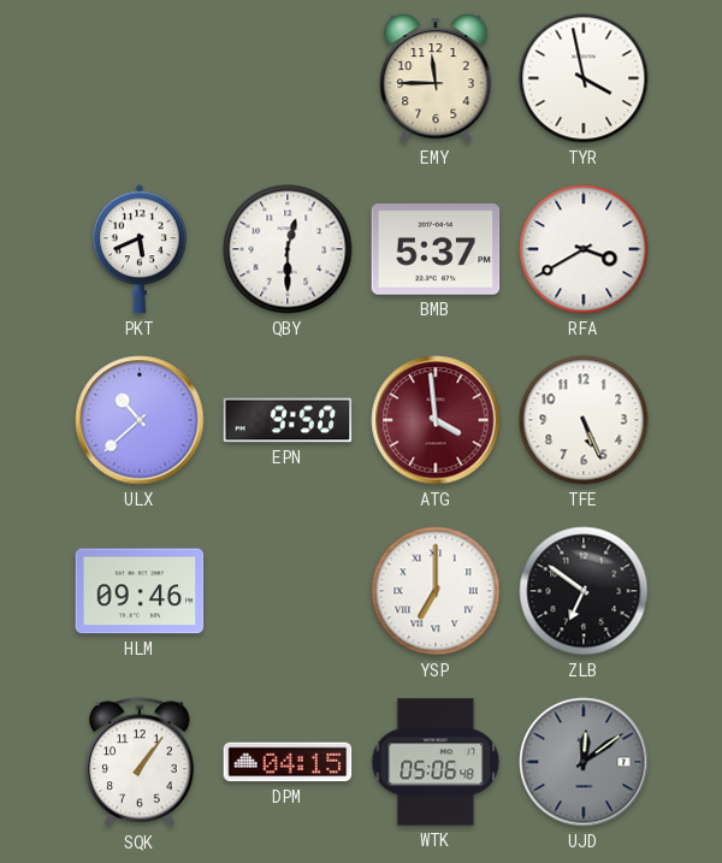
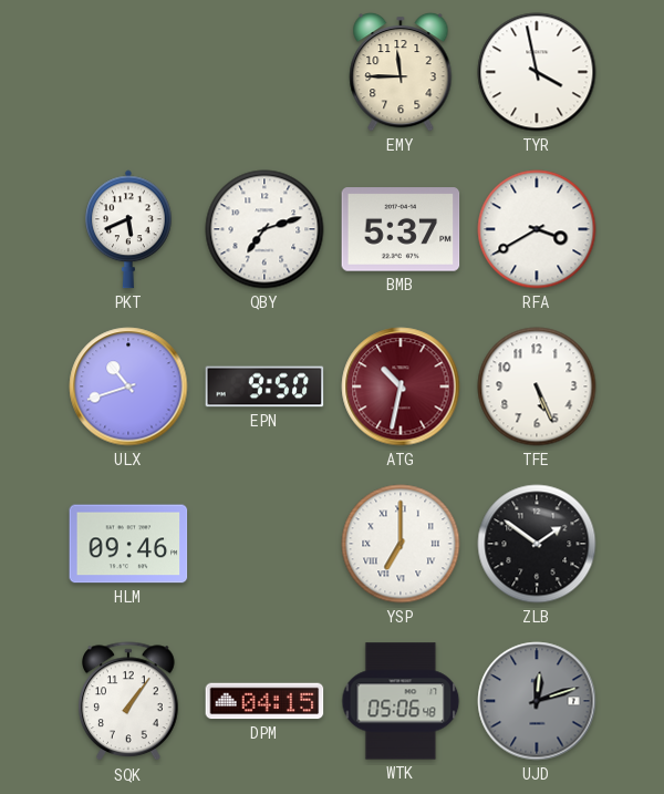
QBY: 12:30 -> 7:12
ULX: 10:38 -> 10:42
ATG: 3:59 -> 10:32
ZLB: 6:51 -> 1:51
UJD: 12:09 -> 12:12
